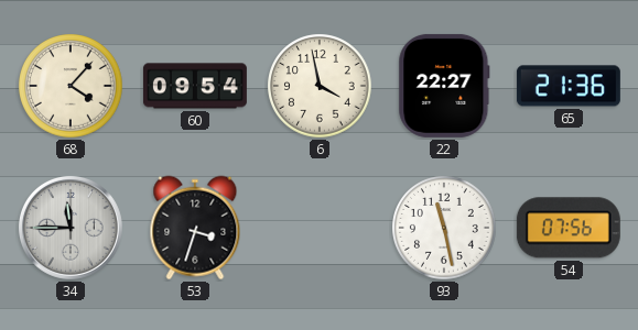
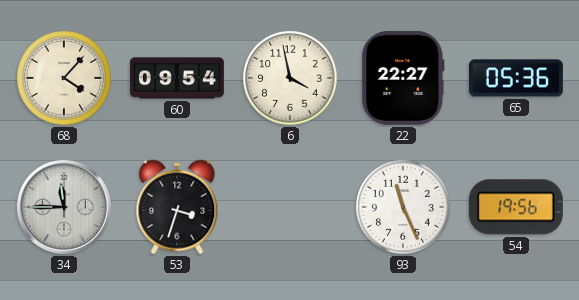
65: 21:36 -> 05:36
93: 11:28 -> 11:26
54: 07:56 -> 19:56
